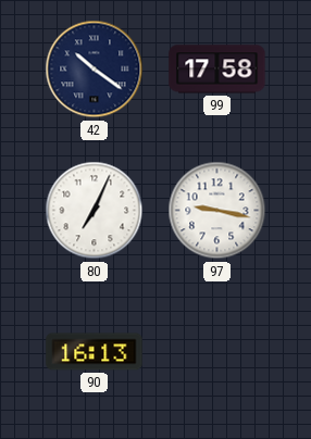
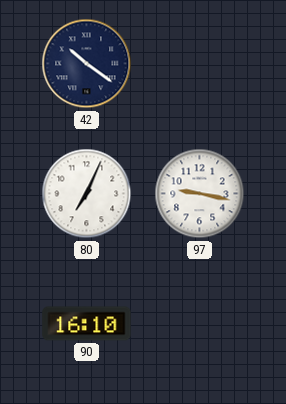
99: 17:58 -> none
90: 16:13 -> 16:10
